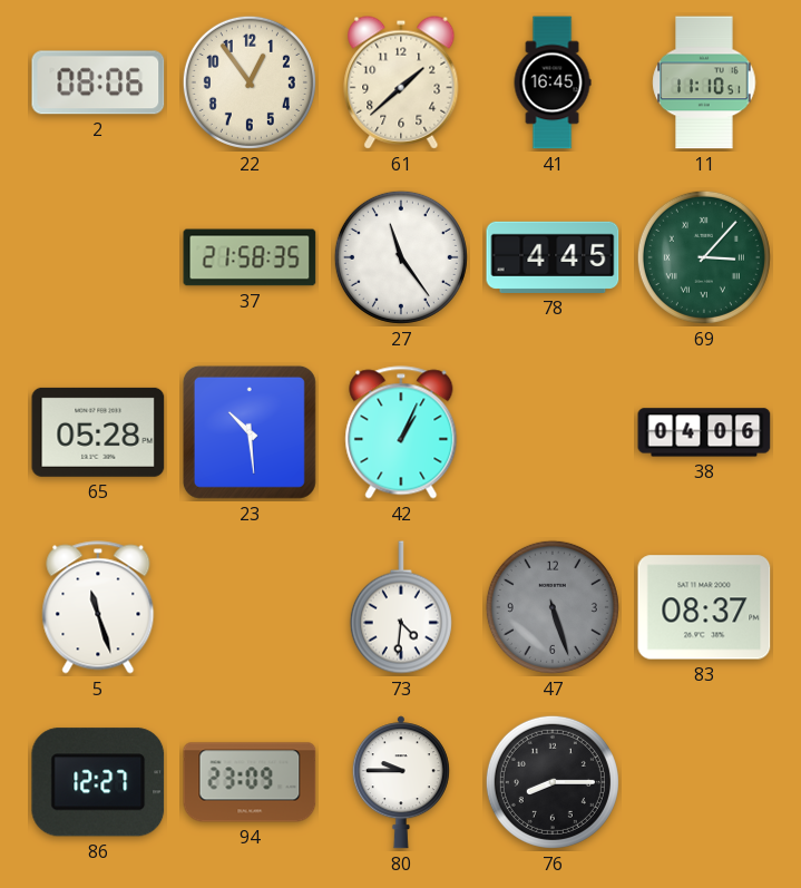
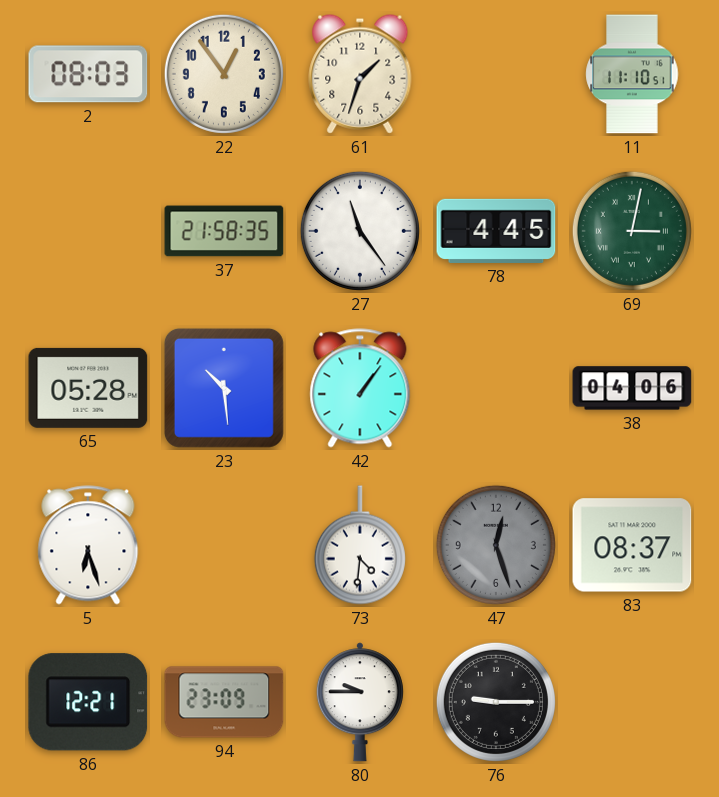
2: 08:06 -> 08:03
61: 1:38 -> 1:33
41: 16:45 -> none
69: 3:07 -> 3:02
42: 1:04 -> 1:06
5: 11:27 -> 6:27
47: 5:27 -> 12:27
86: 12:27 -> 12:21
76: 8:15 -> 9:15
